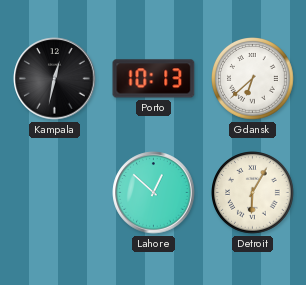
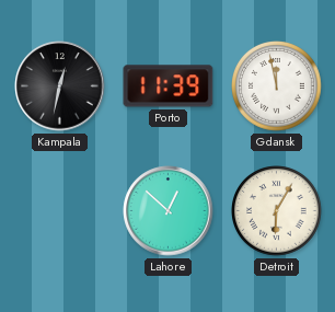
Porto: 10:13 -> 11:39
Gdansk: 6:38 -> 11:58
